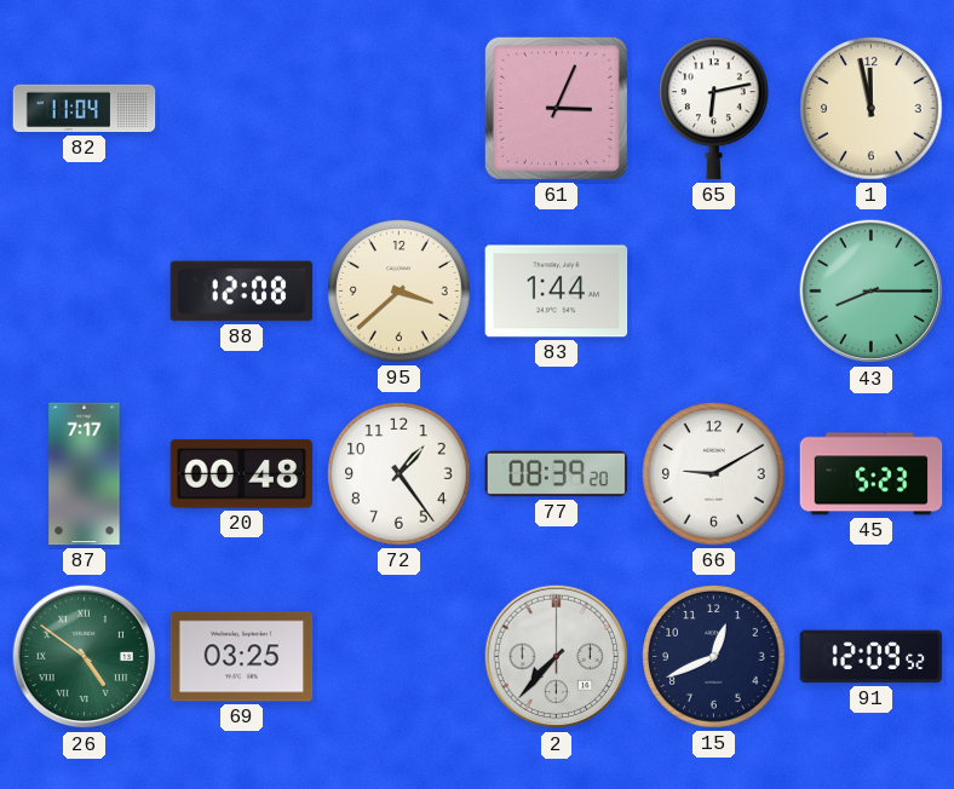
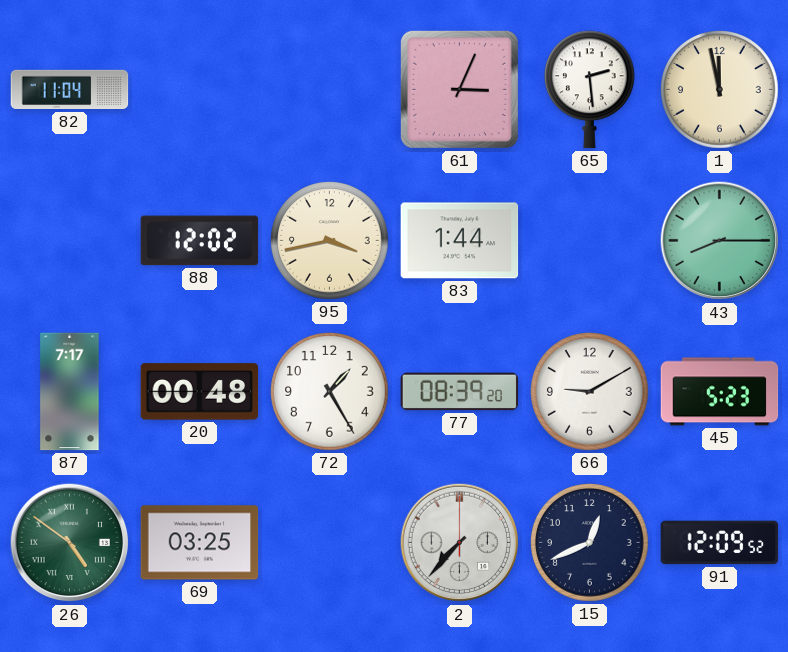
65: 6:13 -> 2:29
88: 12:08 -> 12:02
95: 3:38 -> 3:43
72: 1:24 -> 1:25
